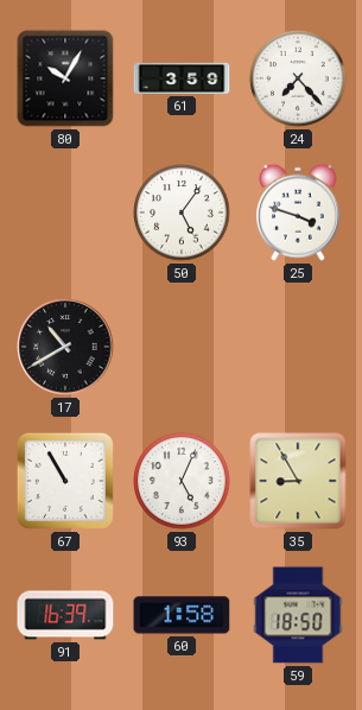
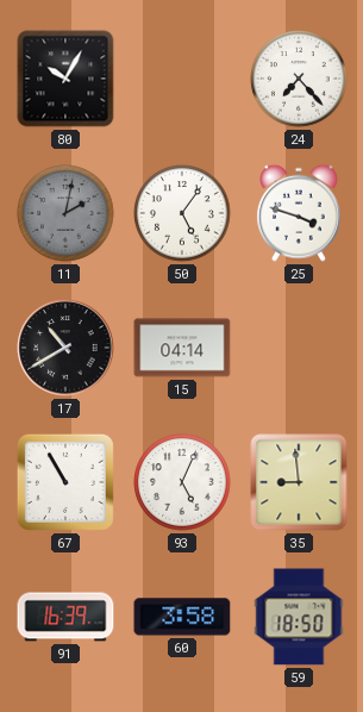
61: 3:59 -> none
11: none -> 2:02
15: none -> 04:14
35: 8:55 -> 8:59
60: 1:58 -> 3:58
